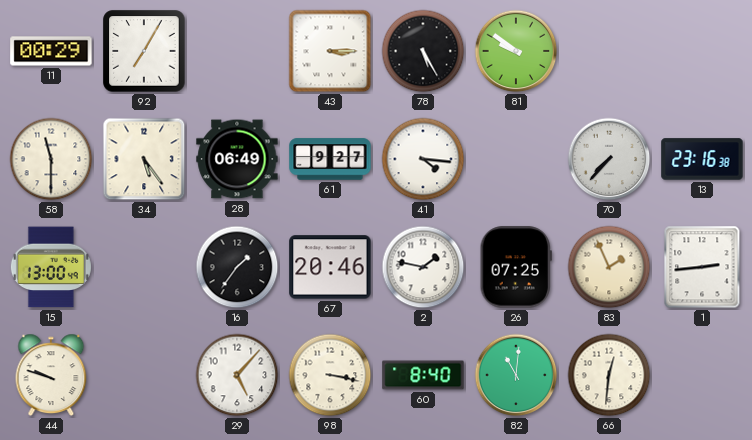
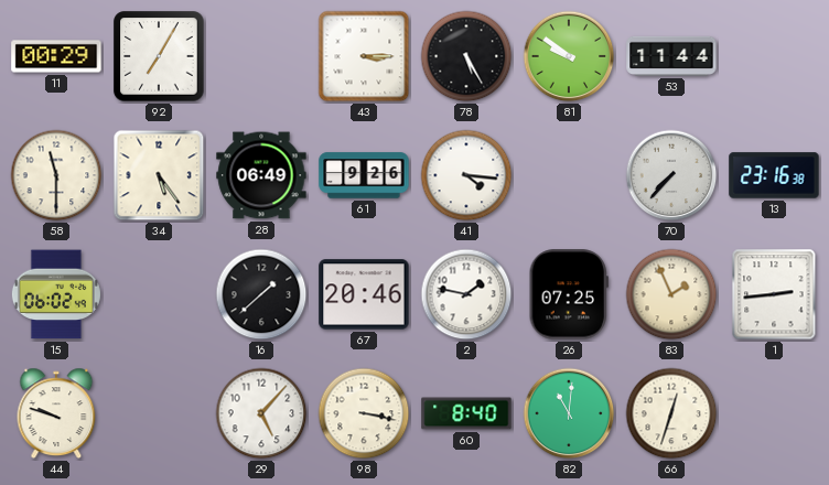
53: none -> 11:44
61: 9:27 -> 9:26
15: 13:00 -> 06:02
16: 1:36 -> 1:38
66: 12:31 -> 12:33
